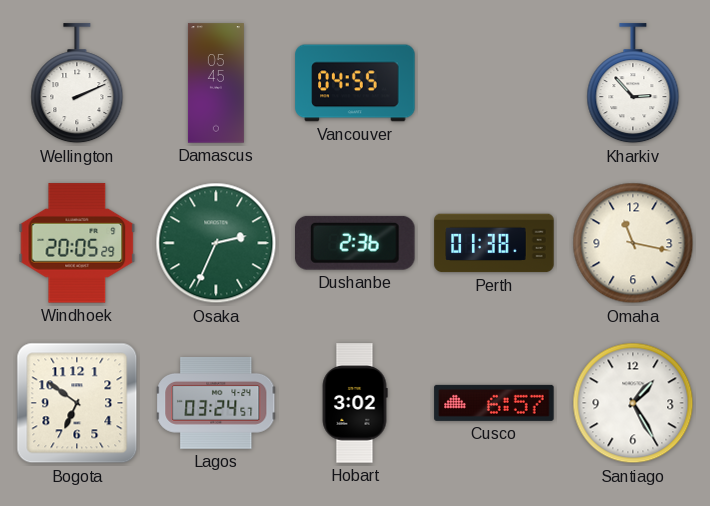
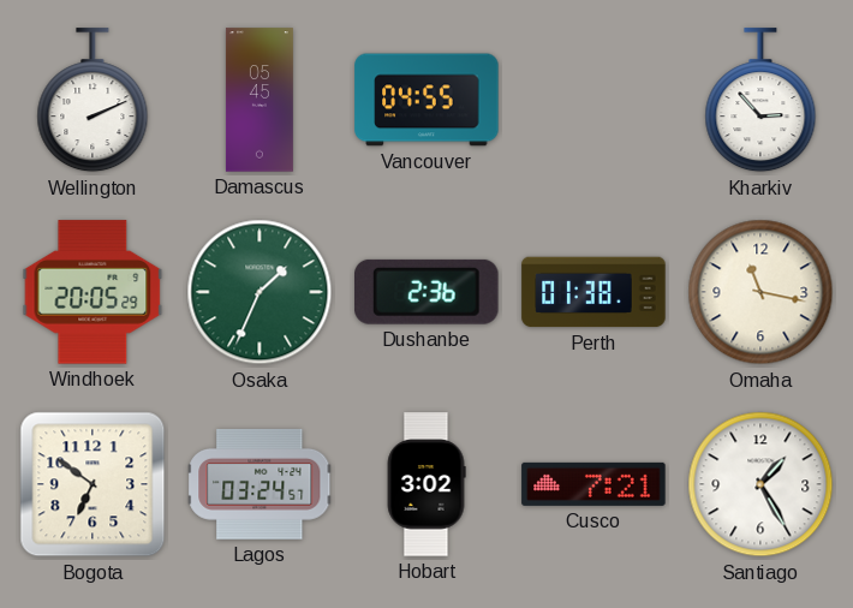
Osaka: 2:34 -> 1:34
Cusco: 6:57 -> 7:21
